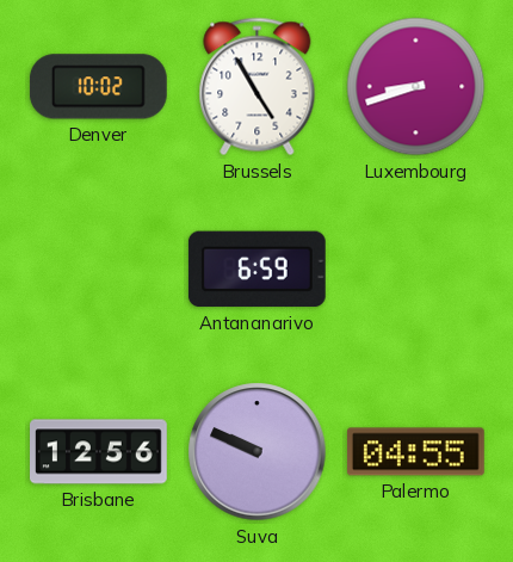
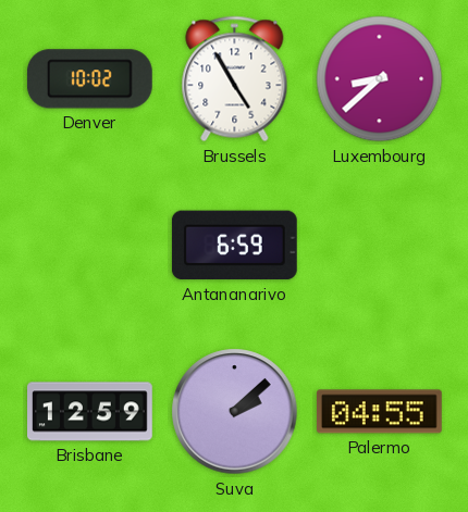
Luxembourg: 8:42 -> 8:38
Brisbane: 12:56 -> 12:59
Suva: 9:49 -> 2:08
